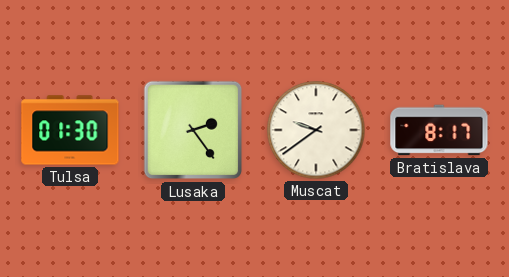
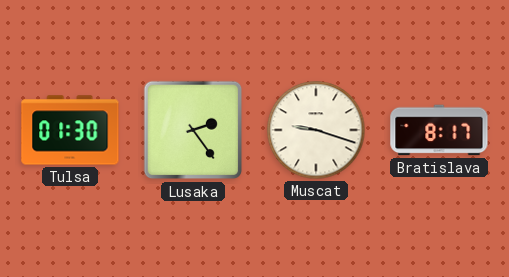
Muscat: 9:39 -> 9:18
